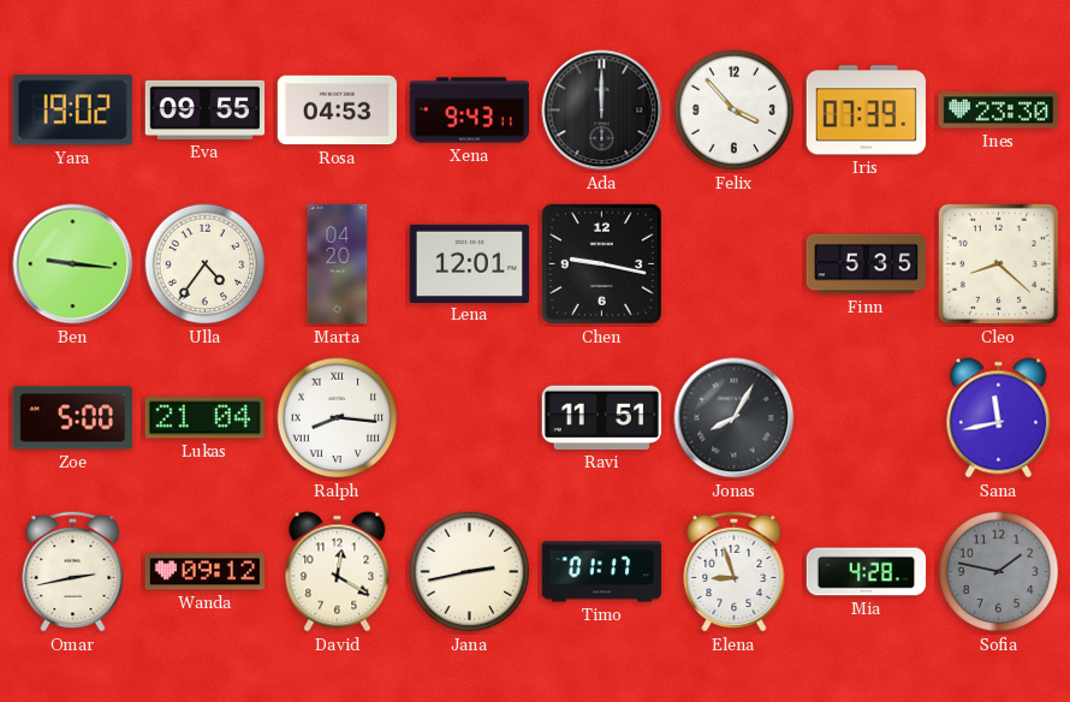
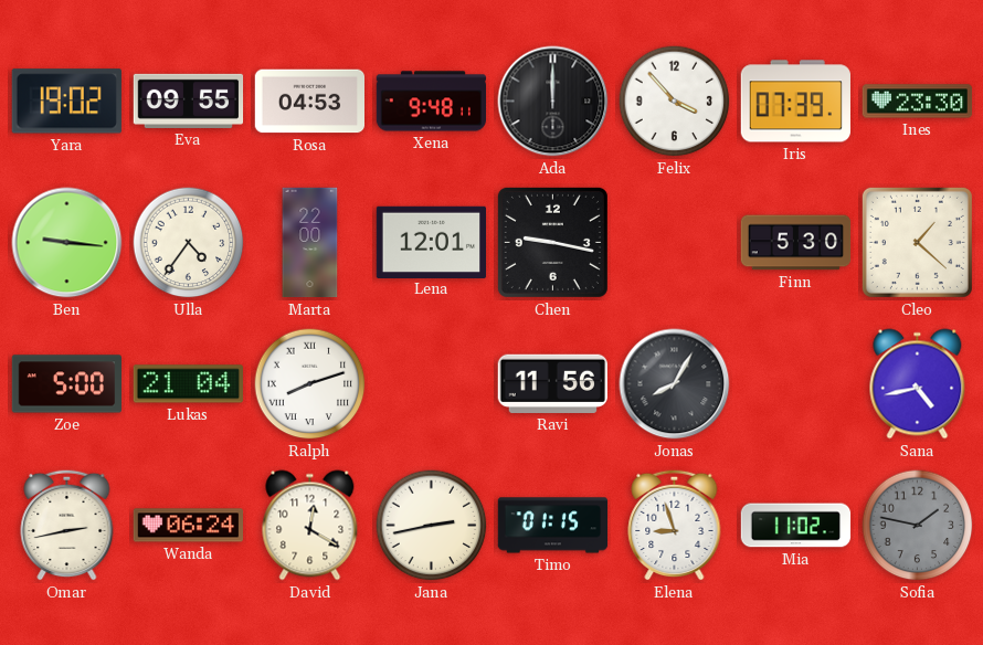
Xena: 9:43 -> 9:48
Marta: 04:20 -> 22:00
Finn: 5:35 -> 5:30
Cleo: 8:22 -> 1:22
Ralph: 8:16 -> 8:12
Ravi: 11:51 -> 11:56
Sana: 11:43 -> 4:43
Wanda: 09:12 -> 06:24
Timo: 01:17 -> 01:15
Mia: 4:28 -> 11:02
